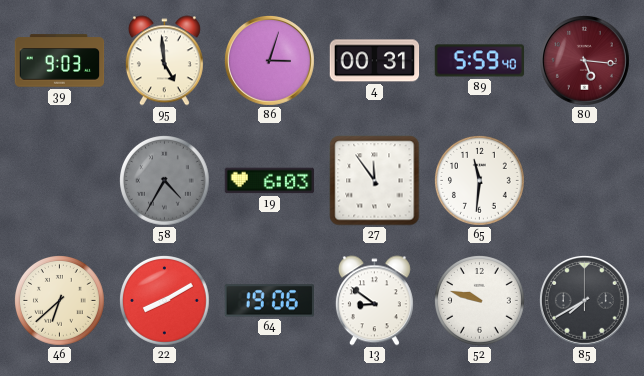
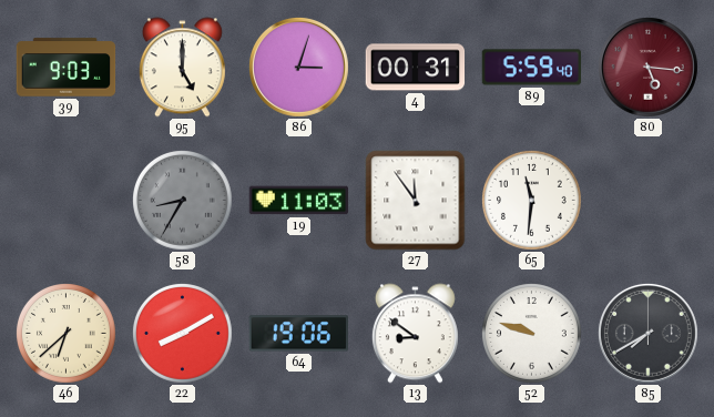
95: 4:59 -> 5:00
58: 4:35 -> 8:35
19: 6:03 -> 11:03
